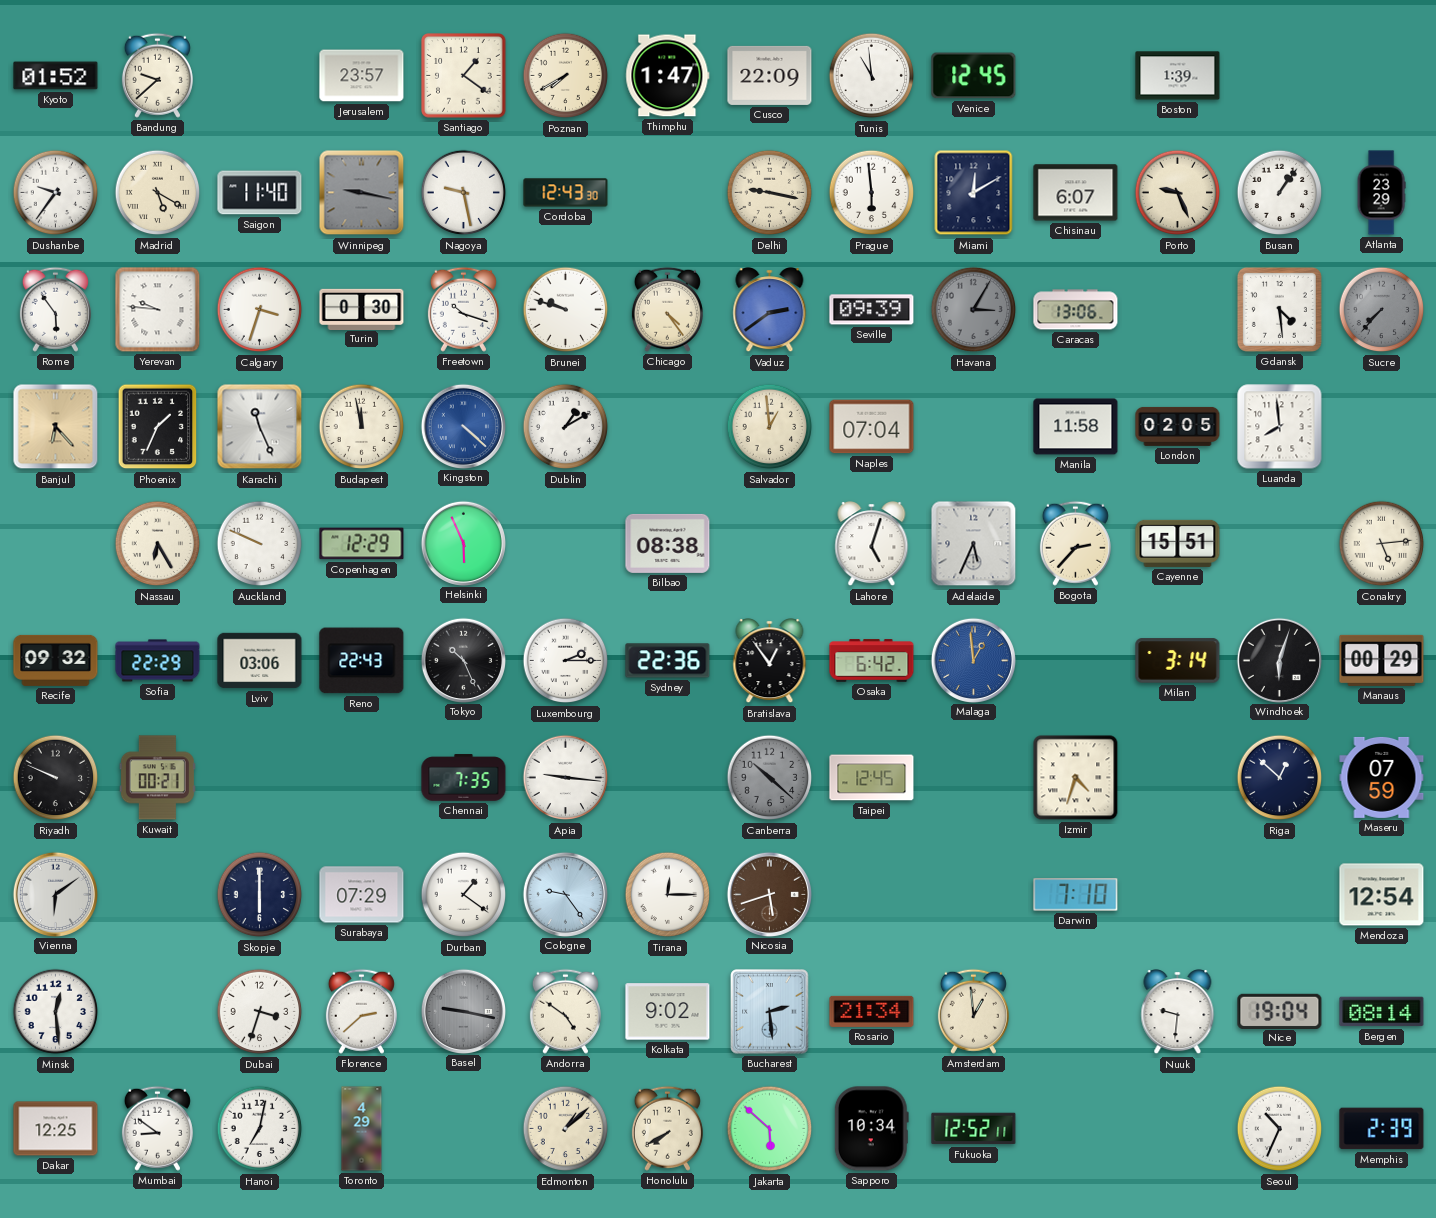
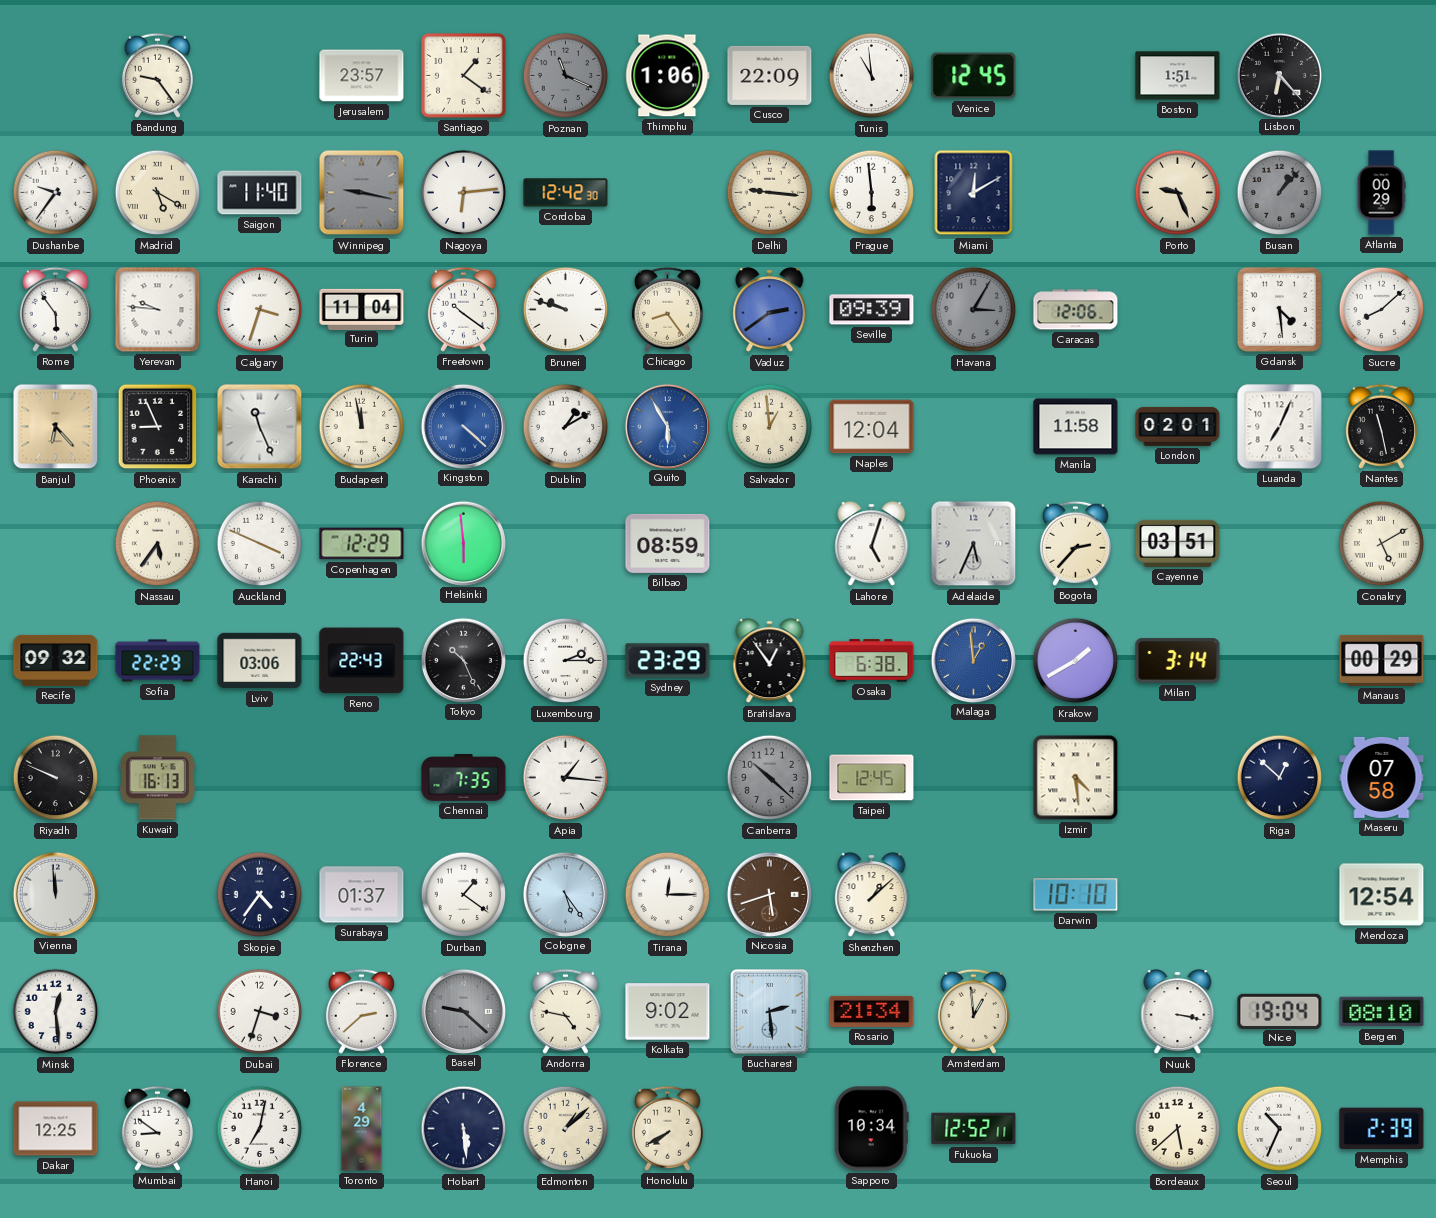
Kyoto: 01:52 -> none
Bandung: 9:38 -> 9:24
Poznan: 7:40 -> 11:19
Poznan dial: cream -> grey
Thimphu: 1:47 -> 1:06
Boston: 1:39 -> 1:51
Lisbon: none -> 6:23
Nagoya: 9:28 -> 6:14
Cordoba: 12:43 -> 12:42
Delhi: 9:17 -> 9:16
Chisinau: 6:07 -> none
Busan: 1:06 -> 1:07
Busan dial: white -> grey
Atlanta: 23:29 -> 00:29
Turin: 0:30 -> 11:04
Freetown: 10:18 -> 10:21
Chicago: 4:24 -> 8:24
Caracas: 13:06 -> 12:06
Sucre: 7:37 -> 8:08
Sucre dial: grey -> white
Phoenix: 1:34 -> 8:56
Quito: none -> 5:55
Naples: 07:04 -> 12:04
London: 02:05 -> 02:01
Luanda: 7:59 -> 7:04
Nantes: none -> 11:28
Nassau: 6:25 -> 5:36
Auckland: 9:49 -> 3:49
Helsinki: 5:56 -> 5:59
Bilbao: 08:38 -> 08:59
Cayenne: 15:51 -> 03:51
Conakry: 5:14 -> 5:10
Sydney: 22:36 -> 23:29
Osaka: 6:42 -> 6:38
Krakow: none -> 1:40
Windhoek: 6:03 -> none
Kuwait: 00:21 -> 16:13
Apia: 9:16 -> 1:16
Izmir: 4:33 -> 4:29
Maseru: 07:59 -> 07:58
Vienna: 6:09 -> 11:59
Skopje: 6:00 -> 4:36
Surabaya: 07:29 -> 01:37
Cologne: 9:24 -> 5:24
Shenzhen: none -> 1:08
Darwin: 7:10 -> 10:10
Basel: 9:17 -> 9:22
Andorra: 4:51 -> 4:47
Nuuk: 9:31 -> 3:17
Bergen: 08:14 -> 08:10
Hobart: none -> 5:29
Jakarta: 5:52 -> none
Bordeaux: none -> 5:38
